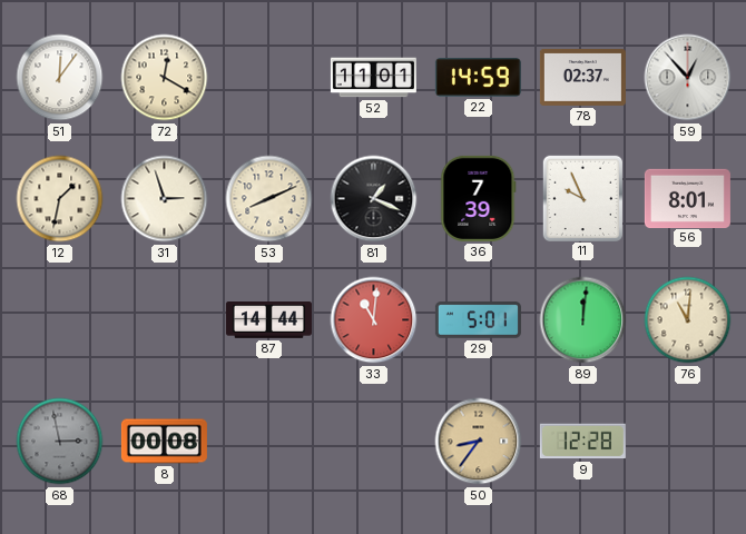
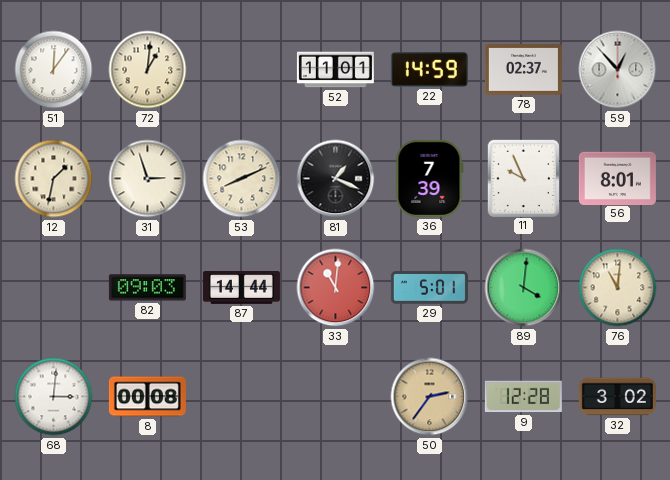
72: 12:20 -> 1:01
82: none -> 09:03
89: 12:01 -> 4:01
68: 2:58 -> 3:01
68 dial: grey -> white
50: 8:36 -> 2:36
32: none -> 3:02
